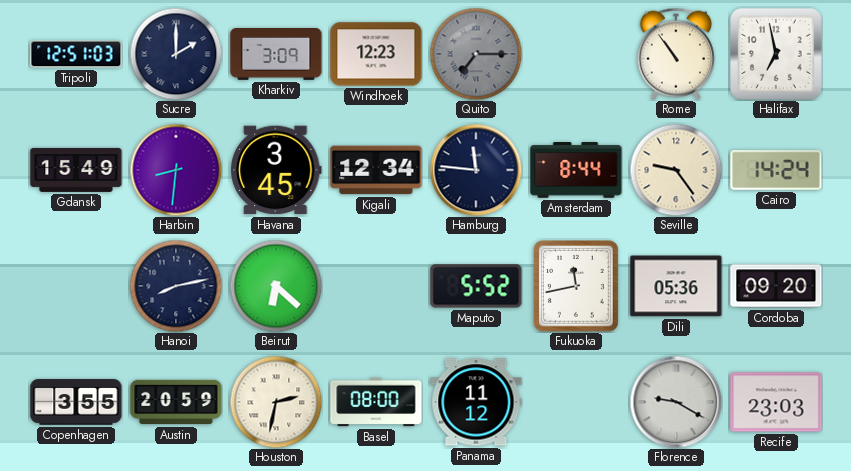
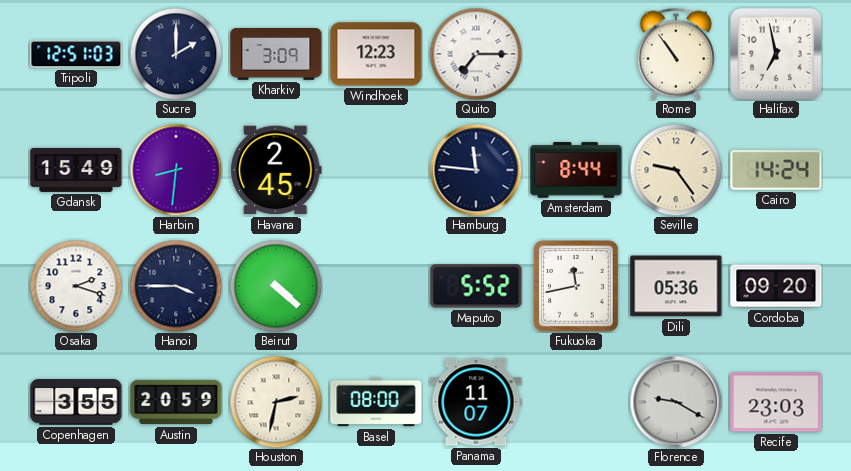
Quito dial: grey -> white
Havana: 3:45 -> 2:45
Kigali: 12:34 -> none
Osaka: none -> 2:18
Hanoi: 8:13 -> 3:45
Beirut: 6:22 -> 4:22
Panama: 11:12 -> 11:07
